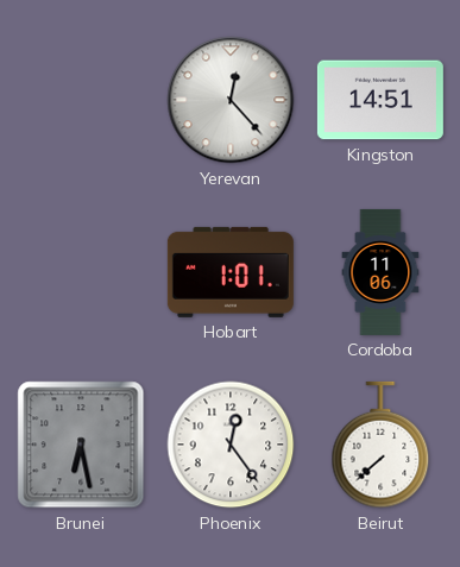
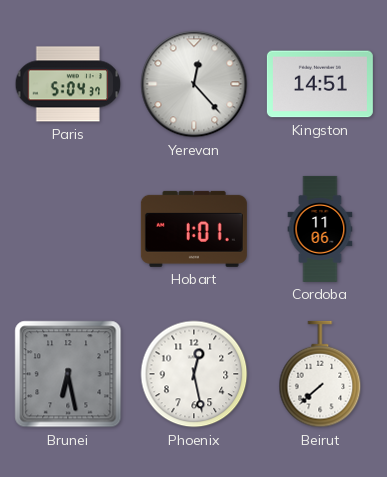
Paris: none -> 5:04
Phoenix: 12:24 -> 12:28
